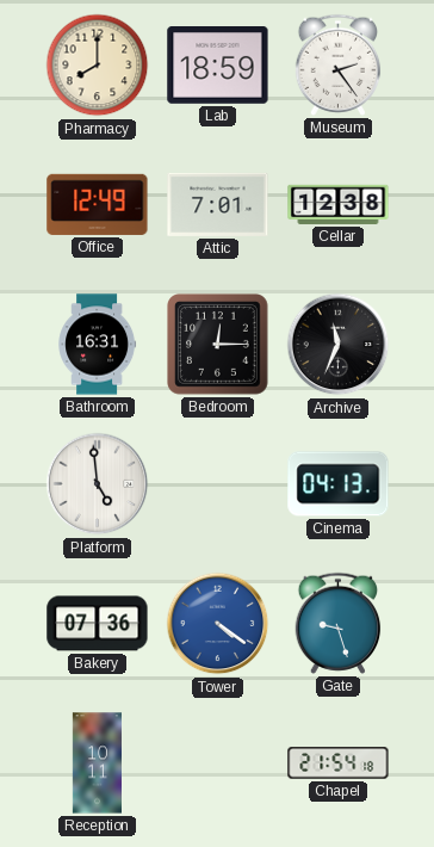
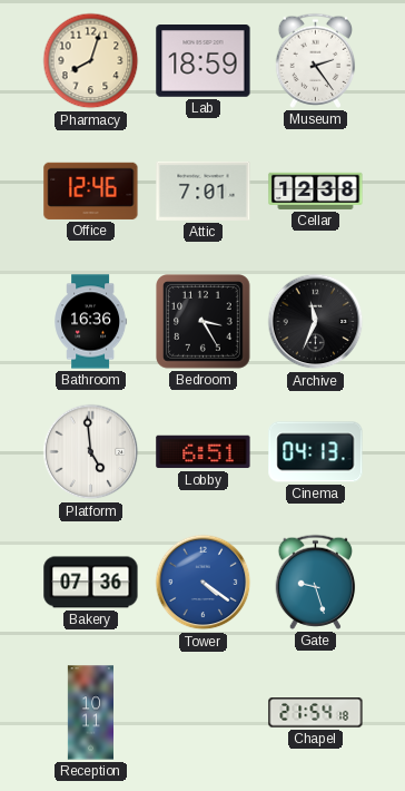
Pharmacy: 8:00 -> 8:03
Office: 12:49 -> 12:46
Bathroom: 16:31 -> 16:36
Bedroom: 12:15 -> 3:25
Lobby: none -> 6:51
